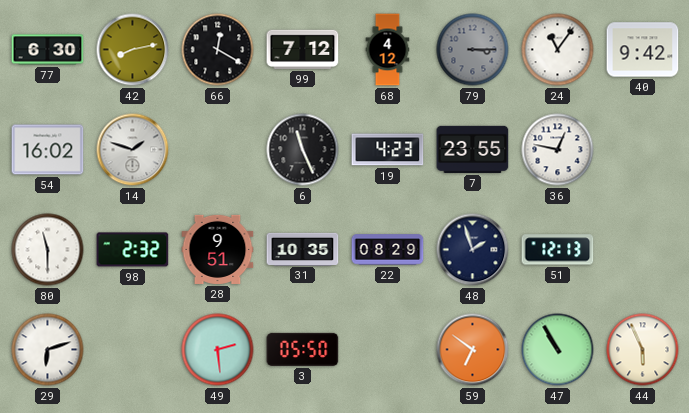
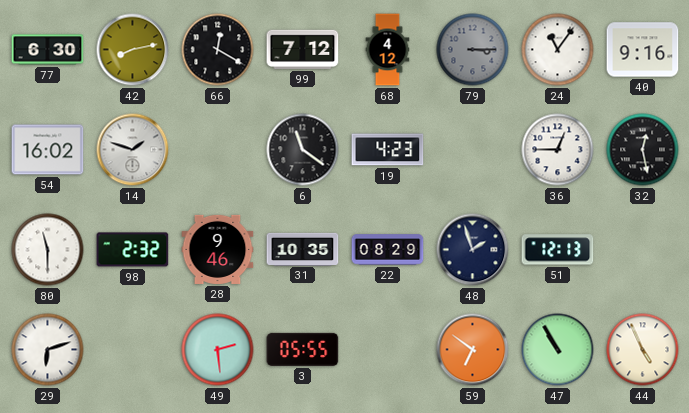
40: 9:42 -> 9:16
6: 11:26 -> 11:21
7: 23:55 -> none
36: 12:47 -> 12:45
32: none -> 12:28
28: 9:51 -> 9:46
3: 05:50 -> 05:55
44: 5:56 -> 4:56
